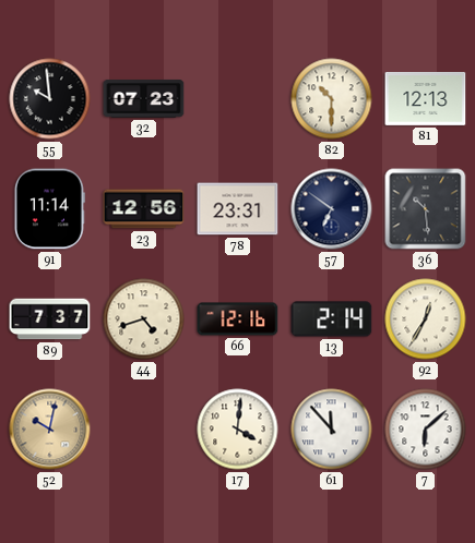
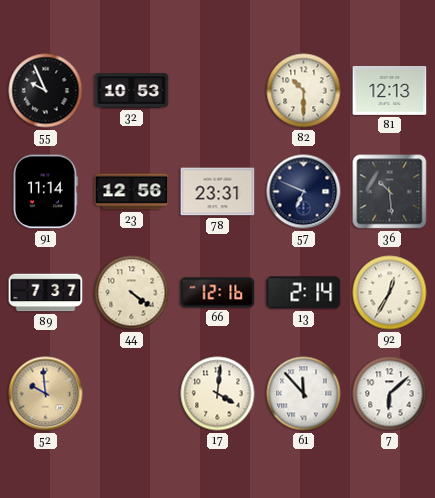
55: 9:59 -> 9:56
32: 07:23 -> 10:53
57: 6:51 -> 6:49
44: 4:42 -> 4:21
52: 10:02 -> 9:59
